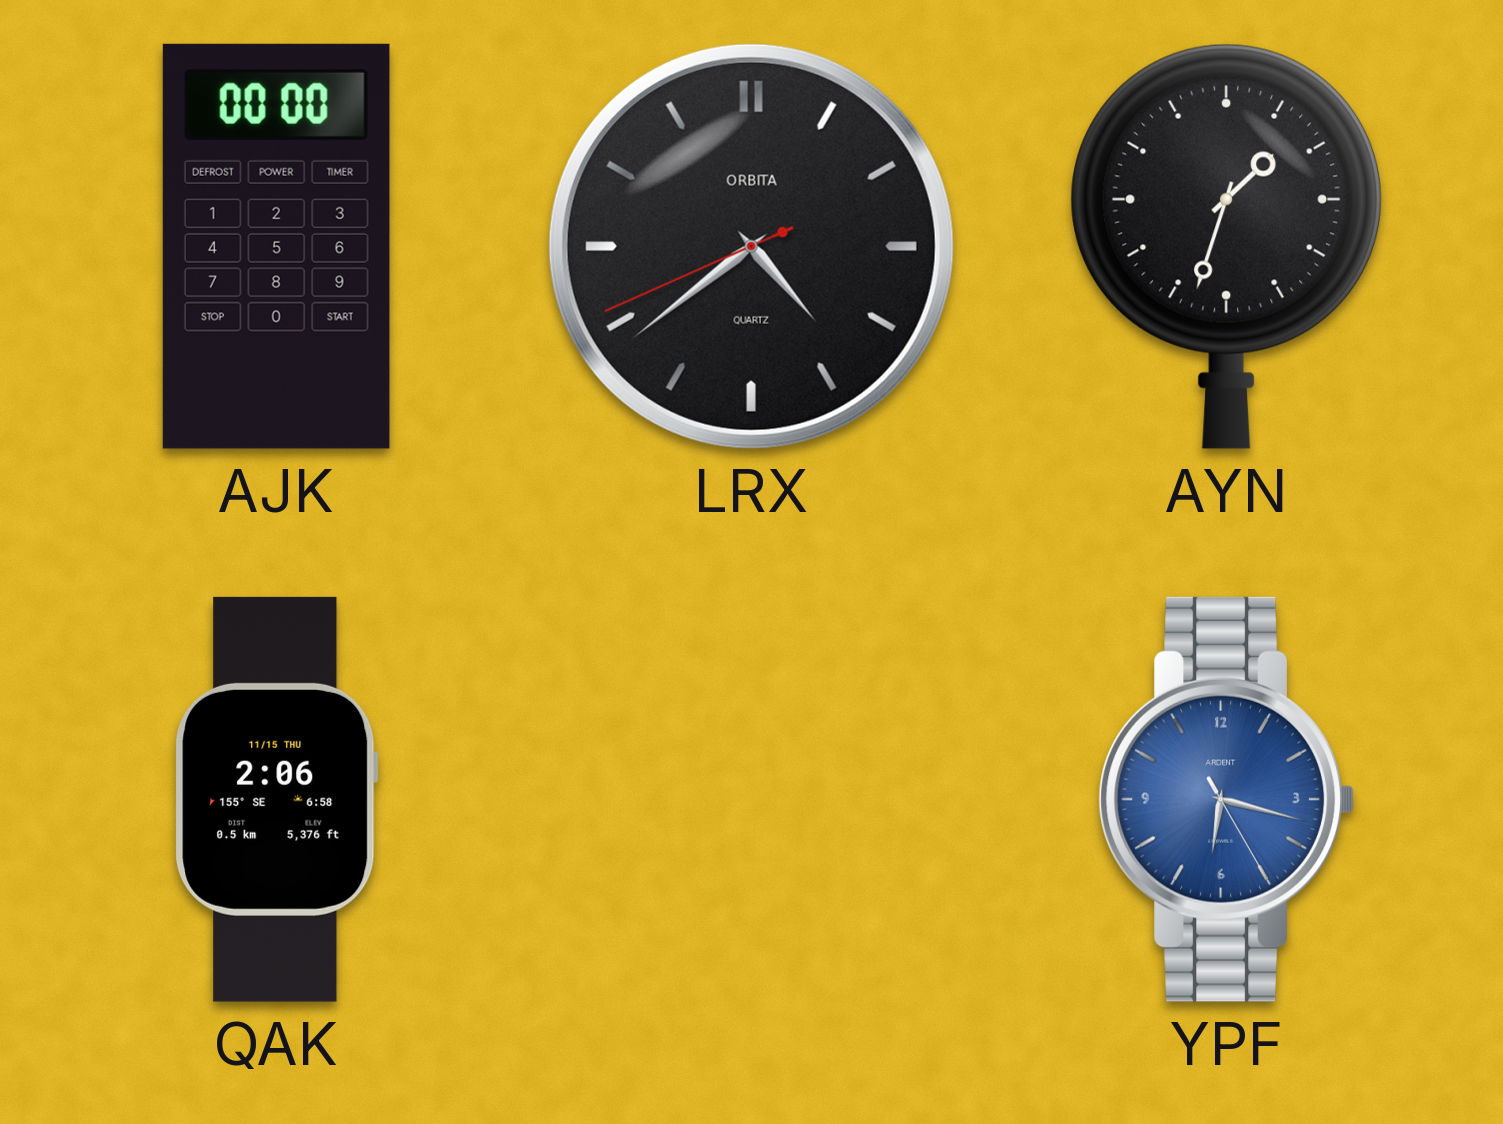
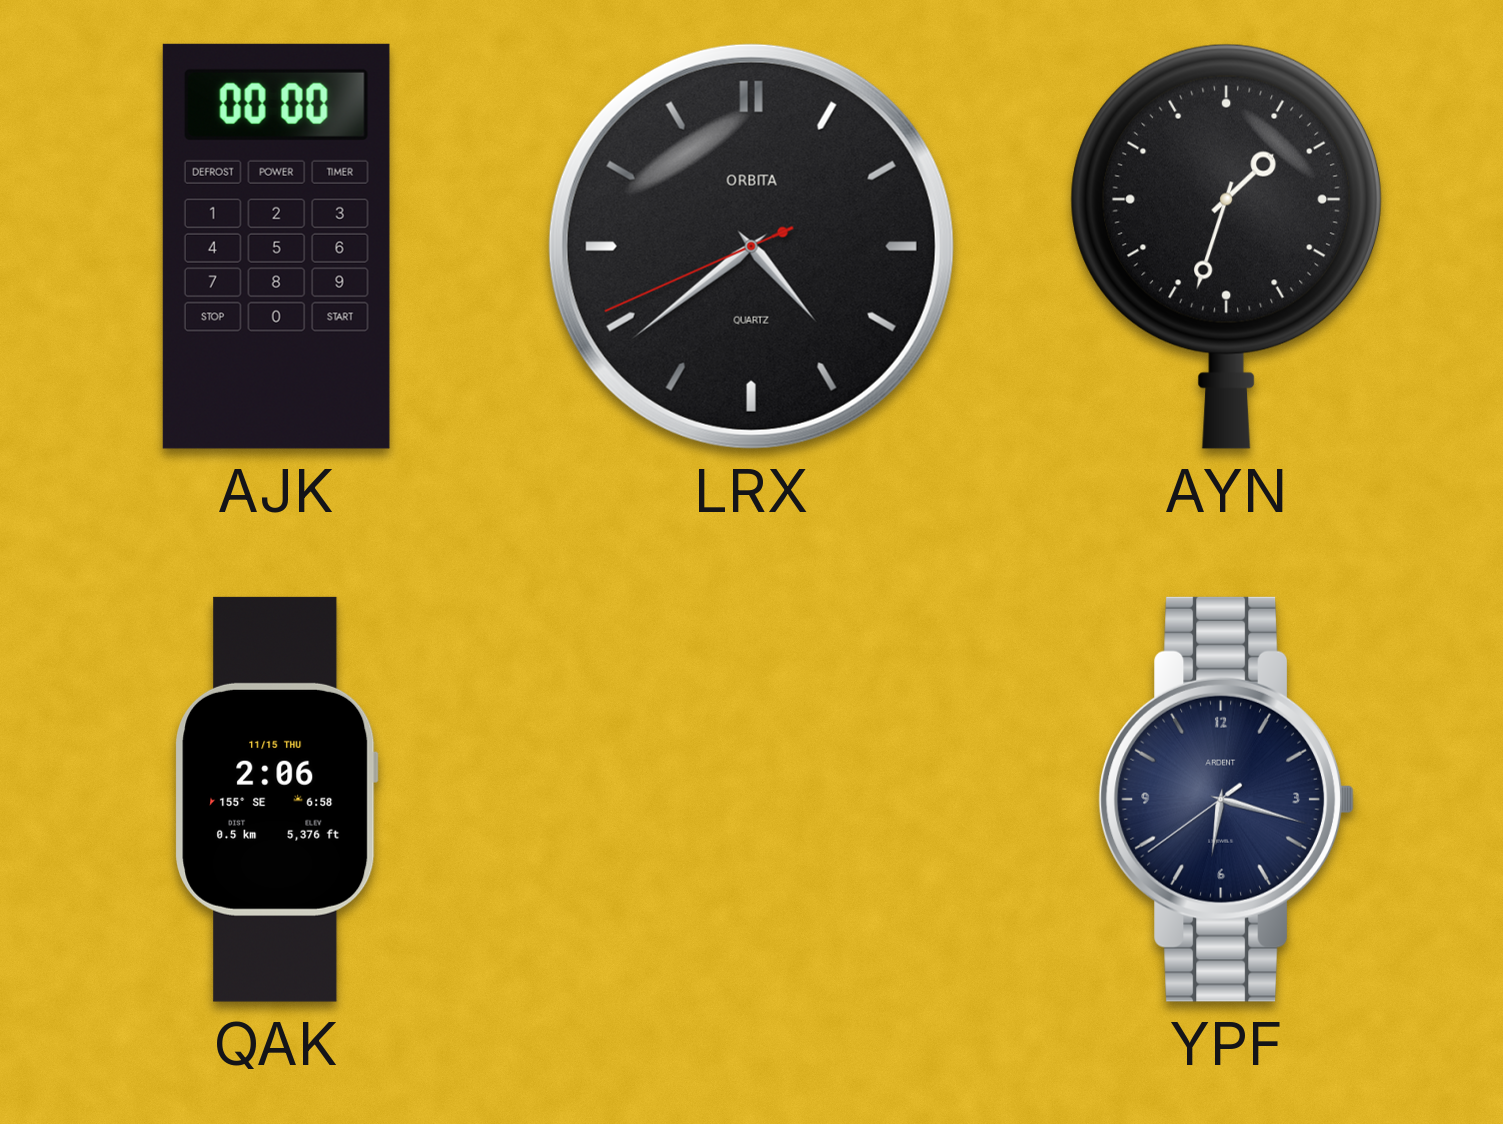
YPF: 6:17:25 -> 6:17:39
YPF dial: blue -> navy
